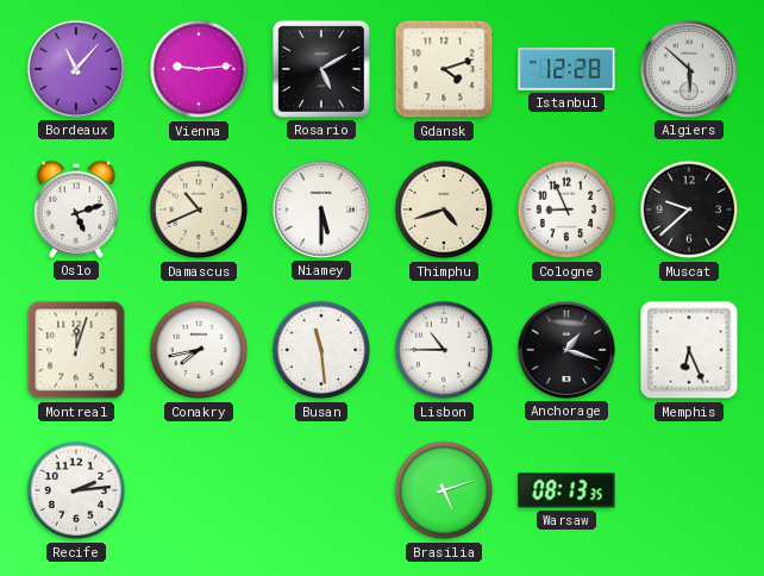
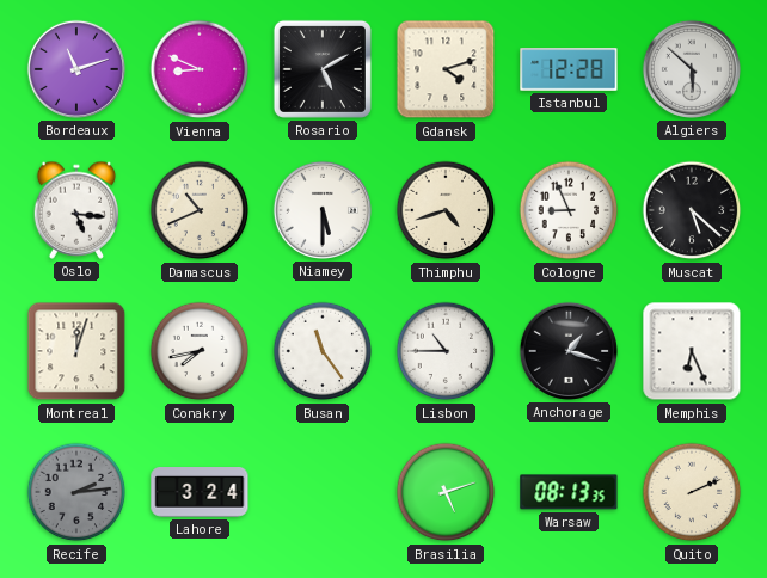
Bordeaux: 11:07 -> 11:12
Vienna: 9:14 -> 8:49
Oslo: 5:12 -> 5:16
Muscat: 9:38 -> 5:22
Busan: 11:29 -> 11:24
Recife dial: white -> grey
Lahore: none -> 3:24
Quito: none -> 2:11
